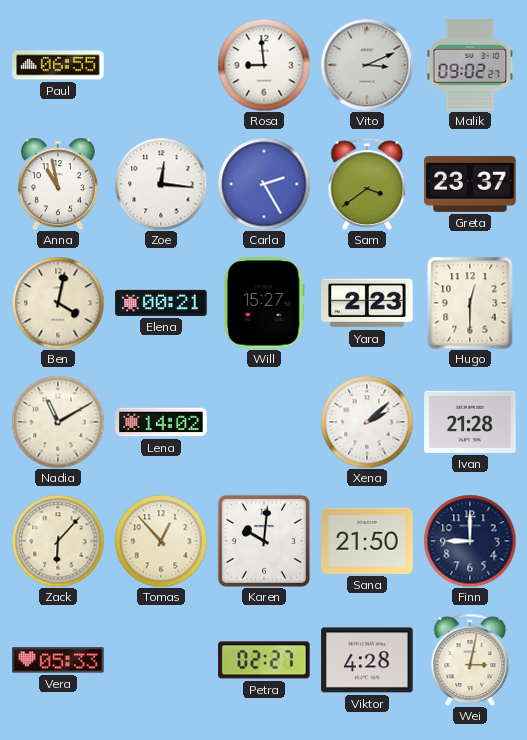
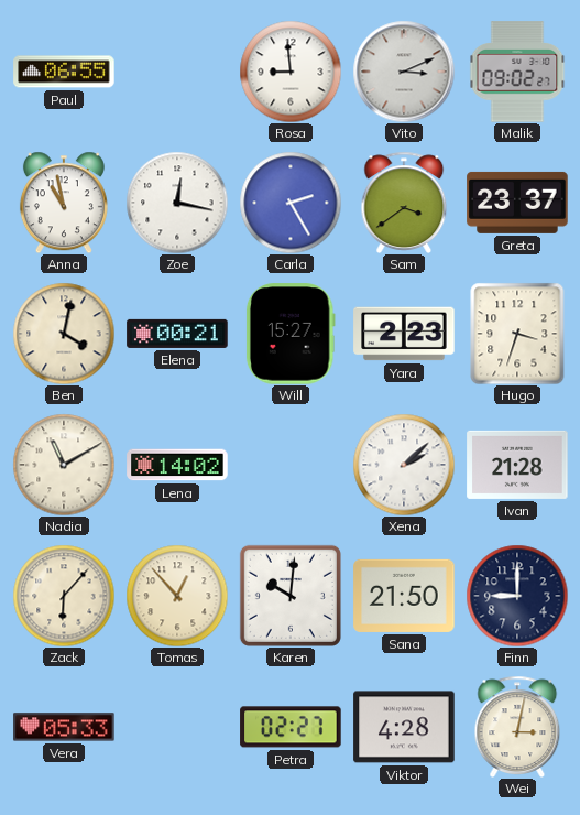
Zoe: 12:16 -> 12:17
Hugo: 12:30 -> 3:33
